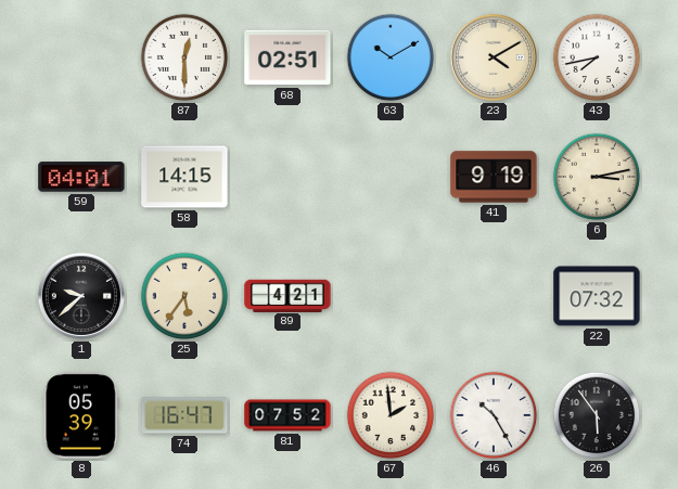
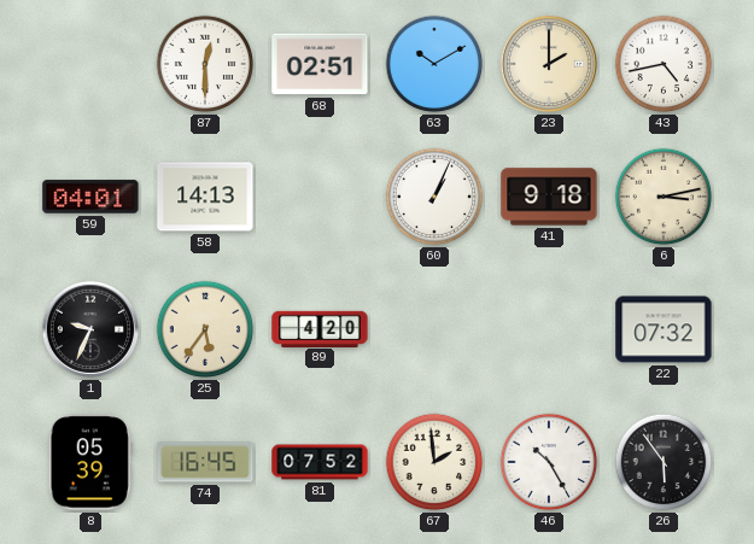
23: 4:10 -> 2:00
43: 7:43 -> 4:43
58: 14:15 -> 14:13
60: none -> 1:04
41: 9:19 -> 9:18
1: 9:38 -> 9:34
89: 4:21 -> 4:20
74: 16:47 -> 16:45
